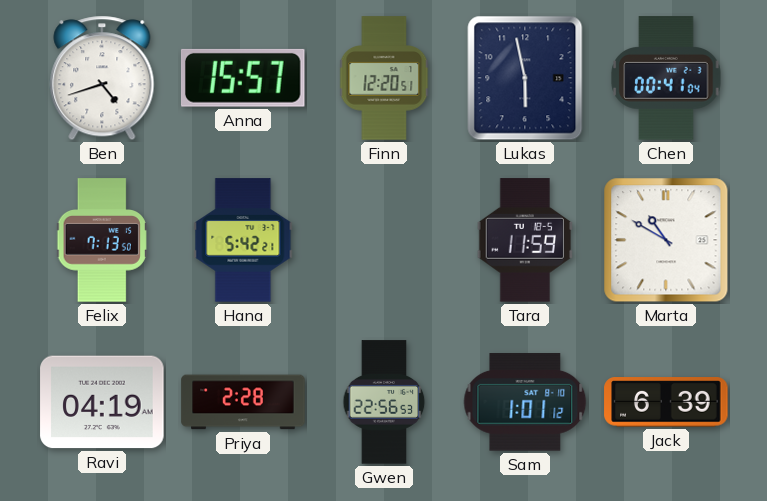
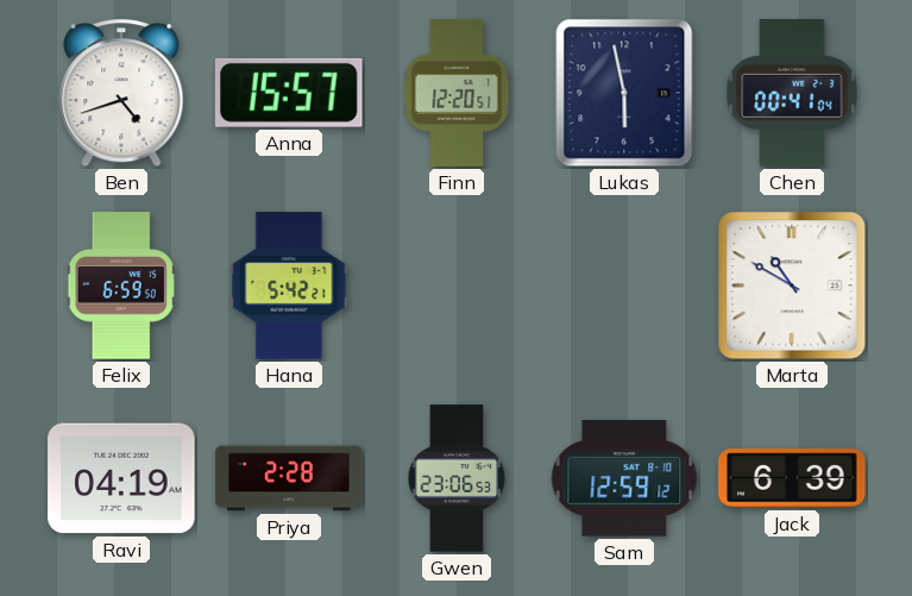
Felix: 7:13 -> 6:59
Tara: 11:59 -> none
Gwen: 22:56 -> 23:06
Sam: 1:01 -> 12:59
